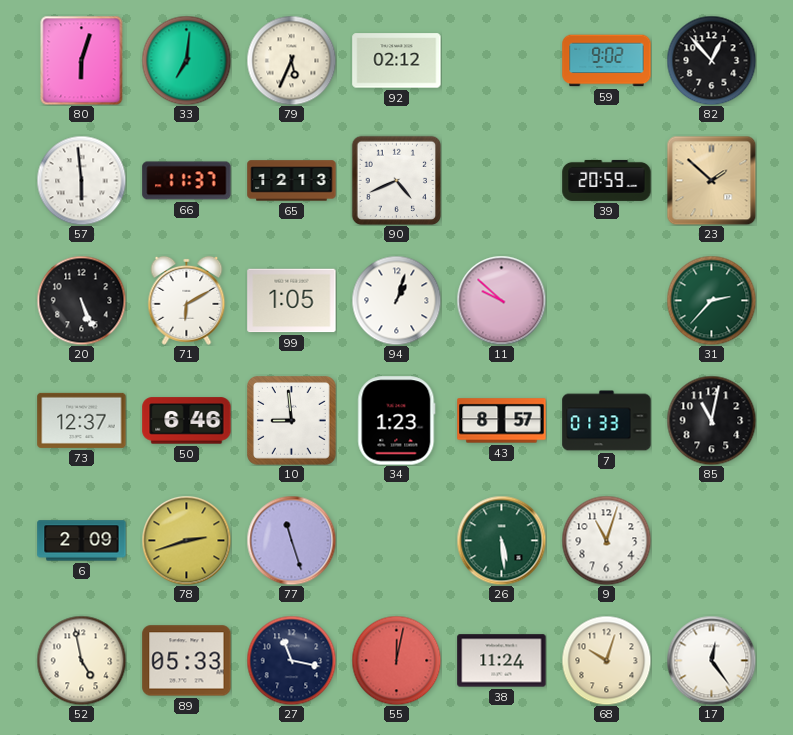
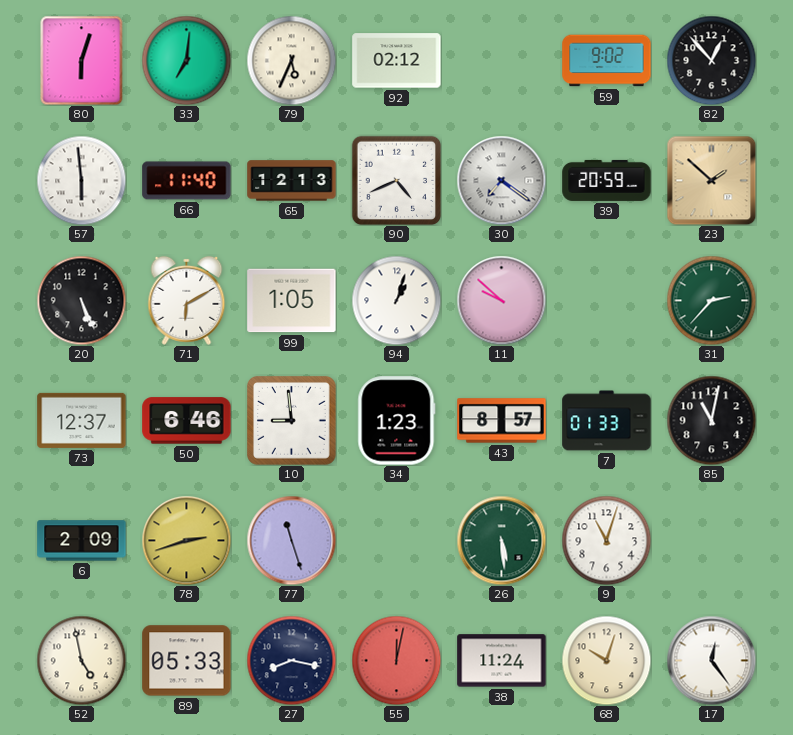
66: 11:37 -> 11:40
30: none -> 7:21
27: 11:17 -> 8:17
